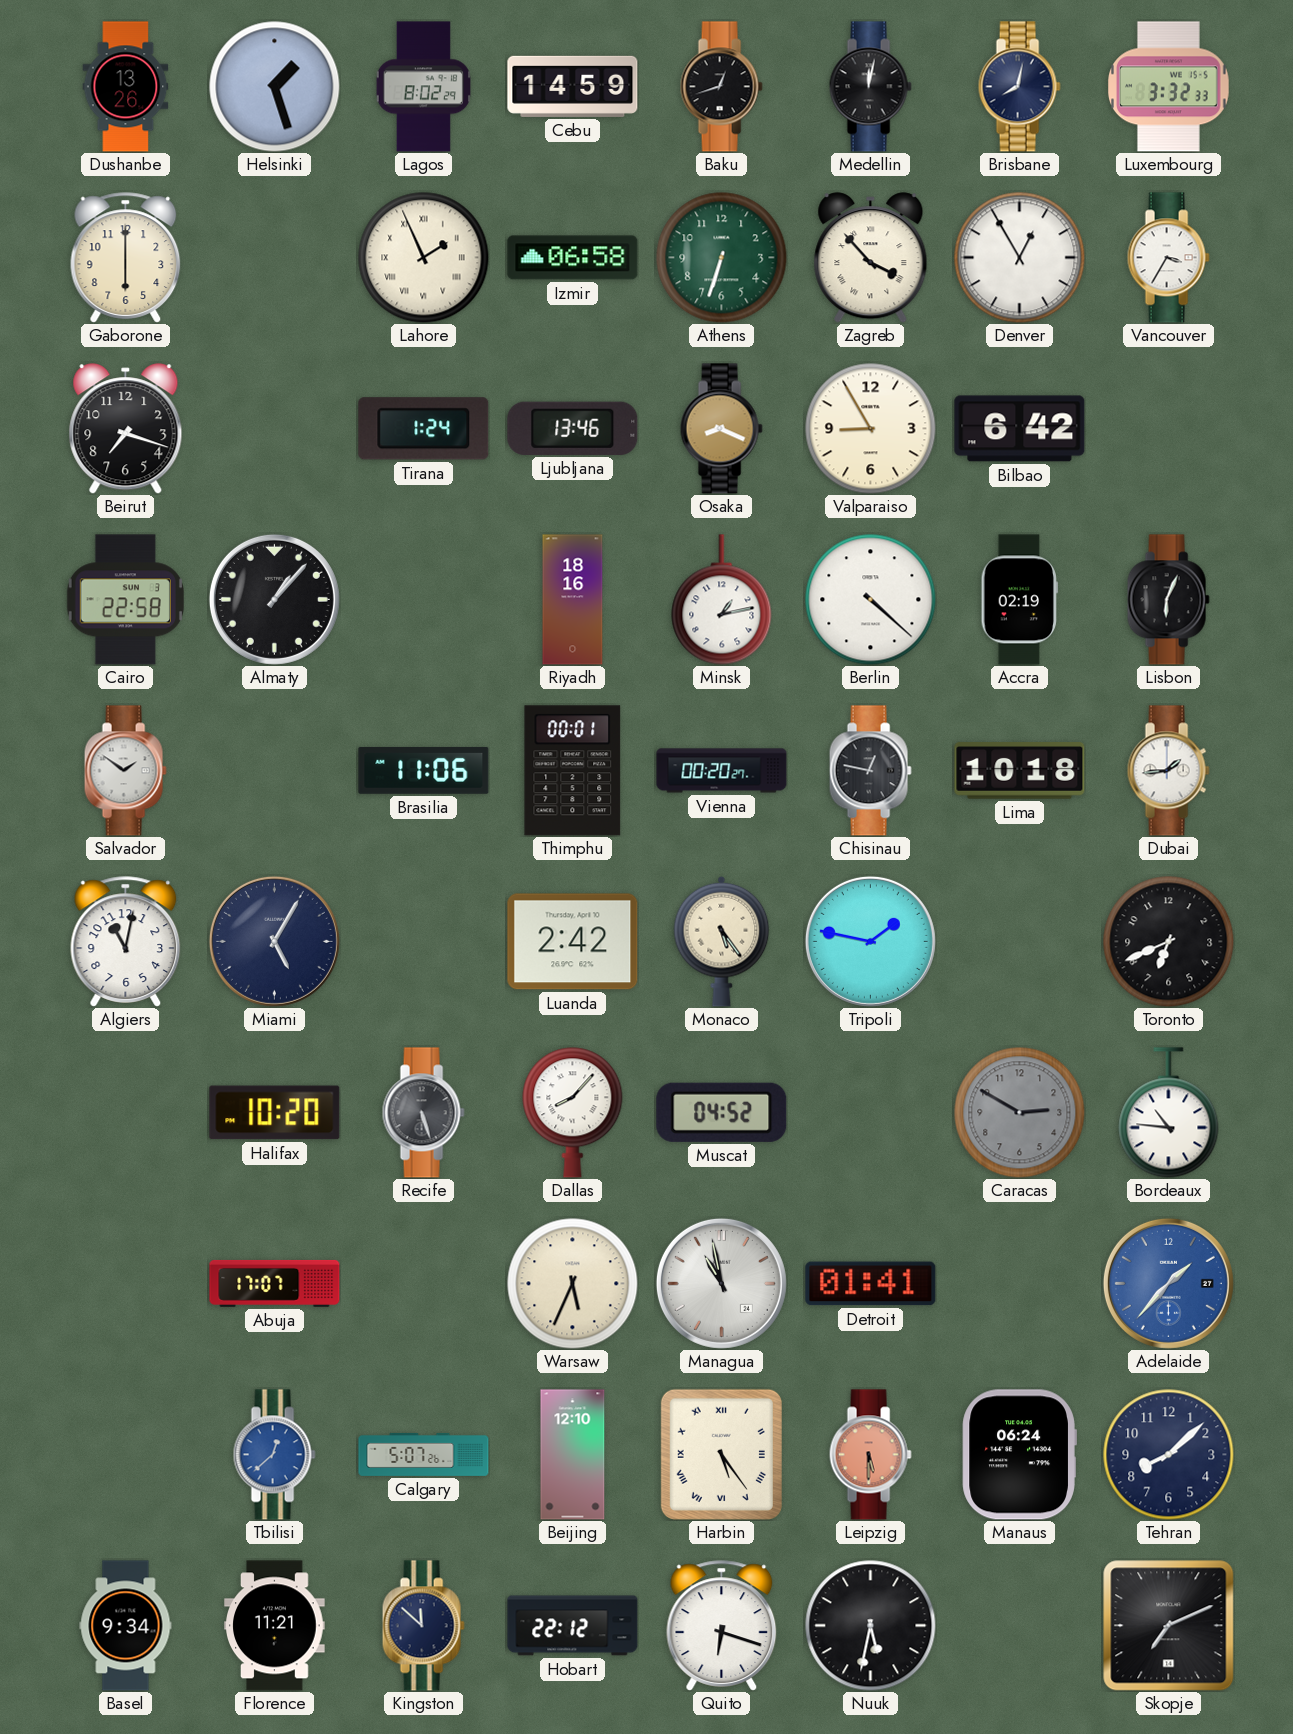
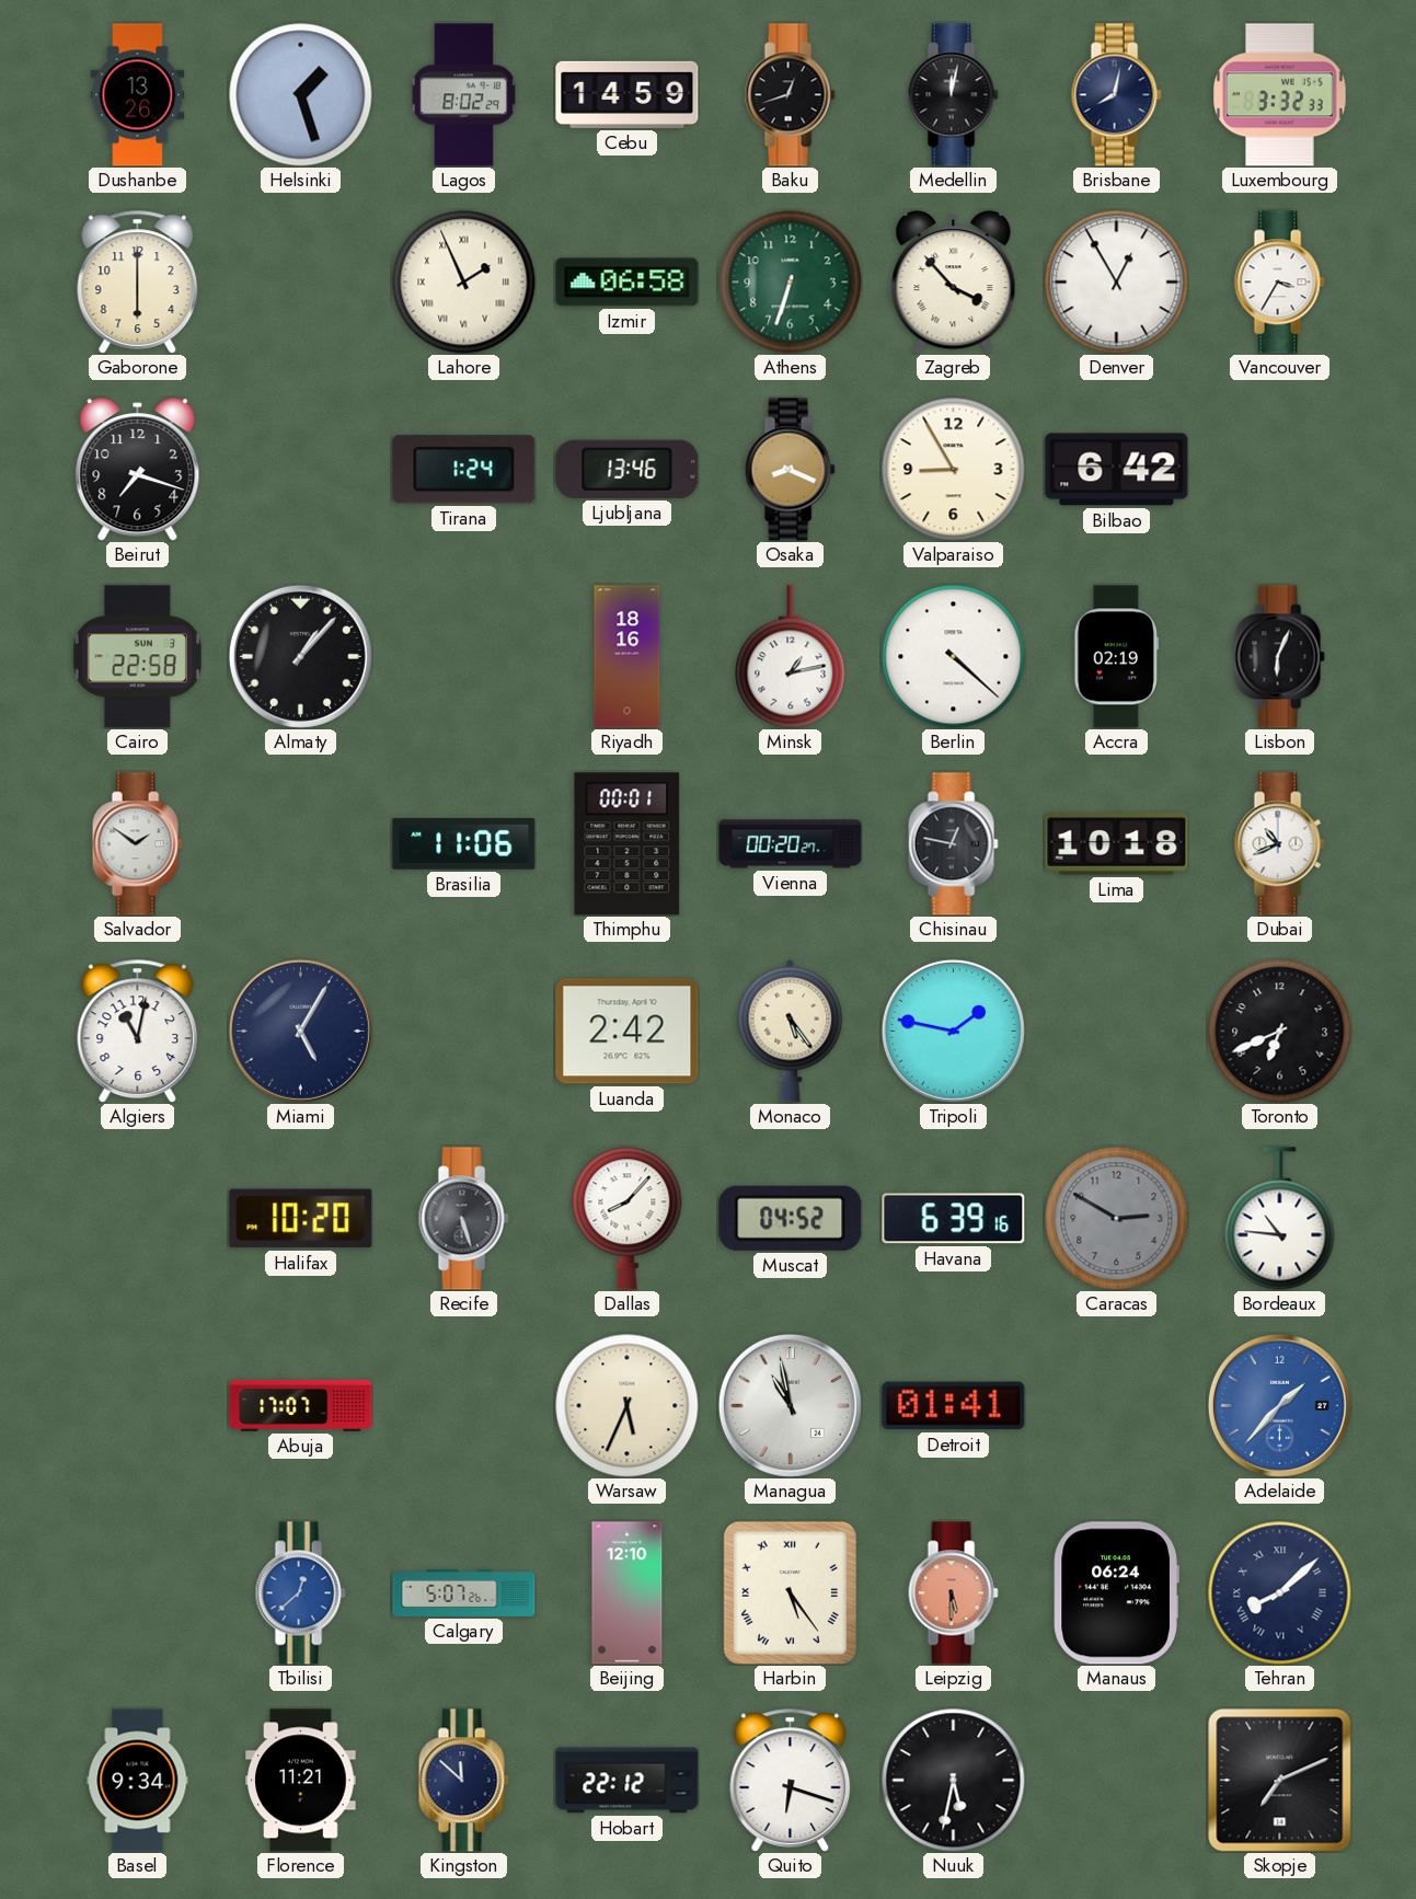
Dubai: 1:44 -> 10:41
Havana: none -> 6:39
Tehran numerals: Arabic -> Roman
